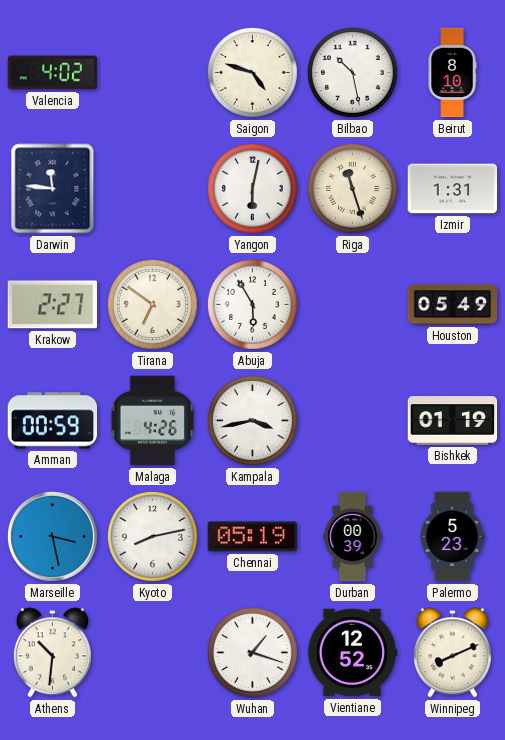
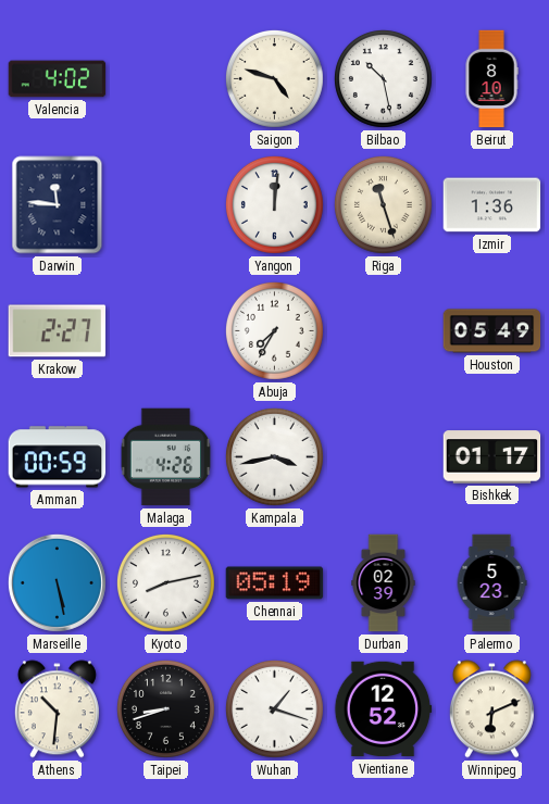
Yangon: 6:02 -> 12:01
Izmir: 1:31 -> 1:36
Tirana: 6:51 -> none
Abuja: 5:55 -> 7:35
Bishkek: 01:19 -> 01:17
Marseille: 3:28 -> 5:28
Durban: 00:39 -> 02:39
Taipei: none -> 8:42
Winnipeg: 8:11 -> 6:11
